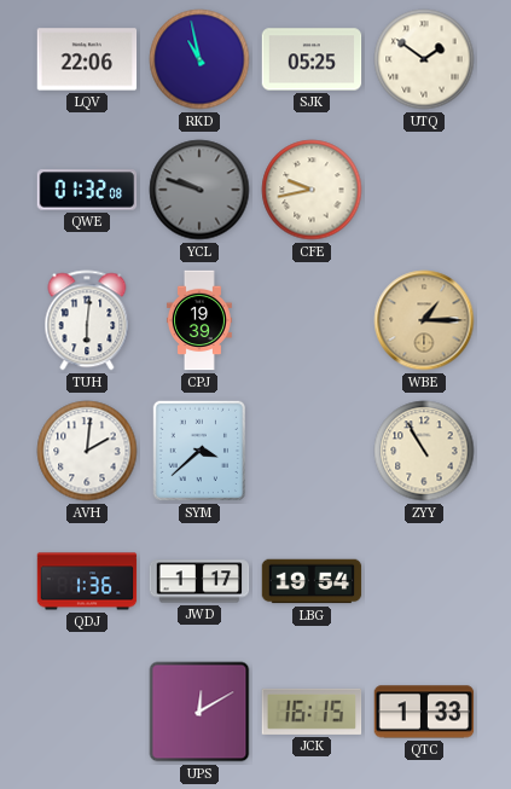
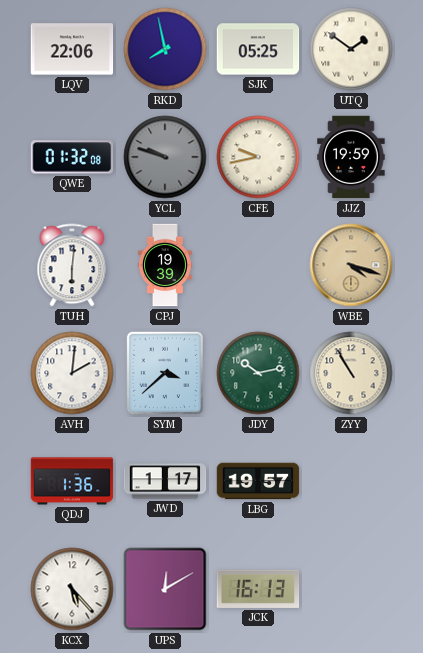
RKD: 10:58 -> 7:58
JJZ: none -> 19:59
WBE: 1:15 -> 4:18
JDY: none -> 10:13
LBG: 19:54 -> 19:57
KCX: none -> 5:23
JCK: 16:15 -> 16:13
QTC: 1:33 -> none
